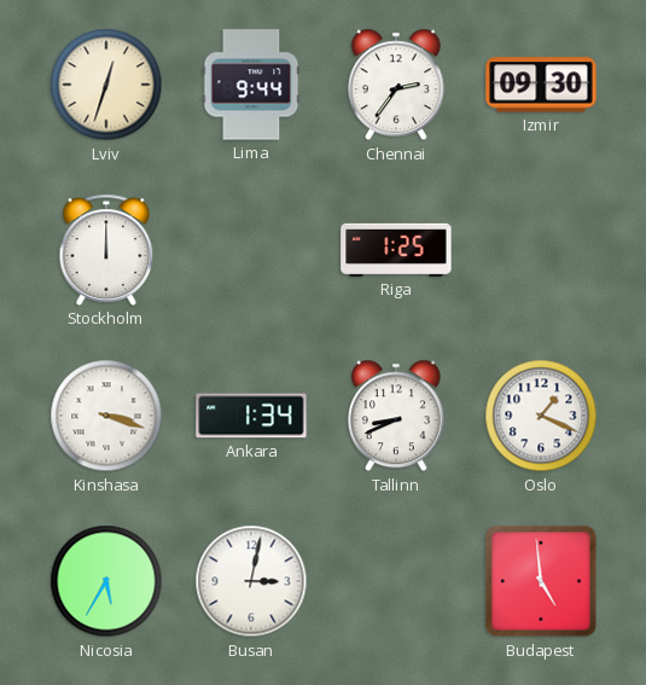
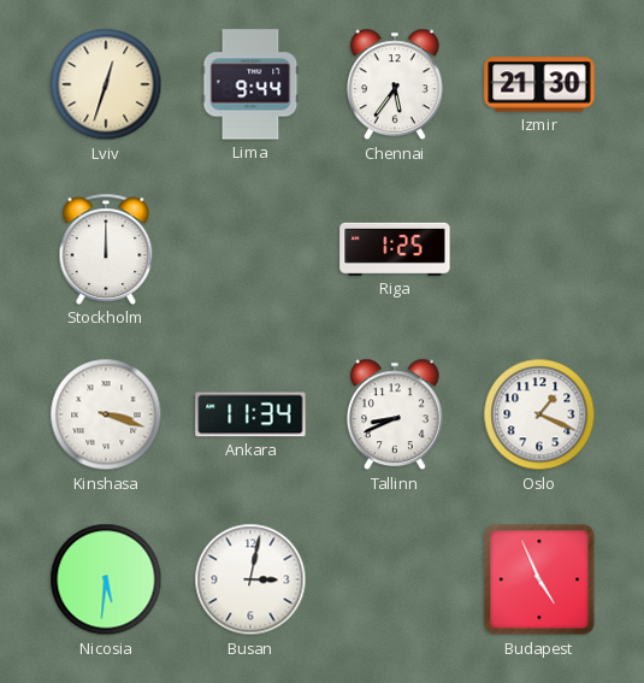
Chennai: 2:36 -> 5:36
Izmir: 09:30 -> 21:30
Ankara: 1:34 -> 11:34
Nicosia: 5:35 -> 5:31
Budapest: 4:59 -> 4:56
